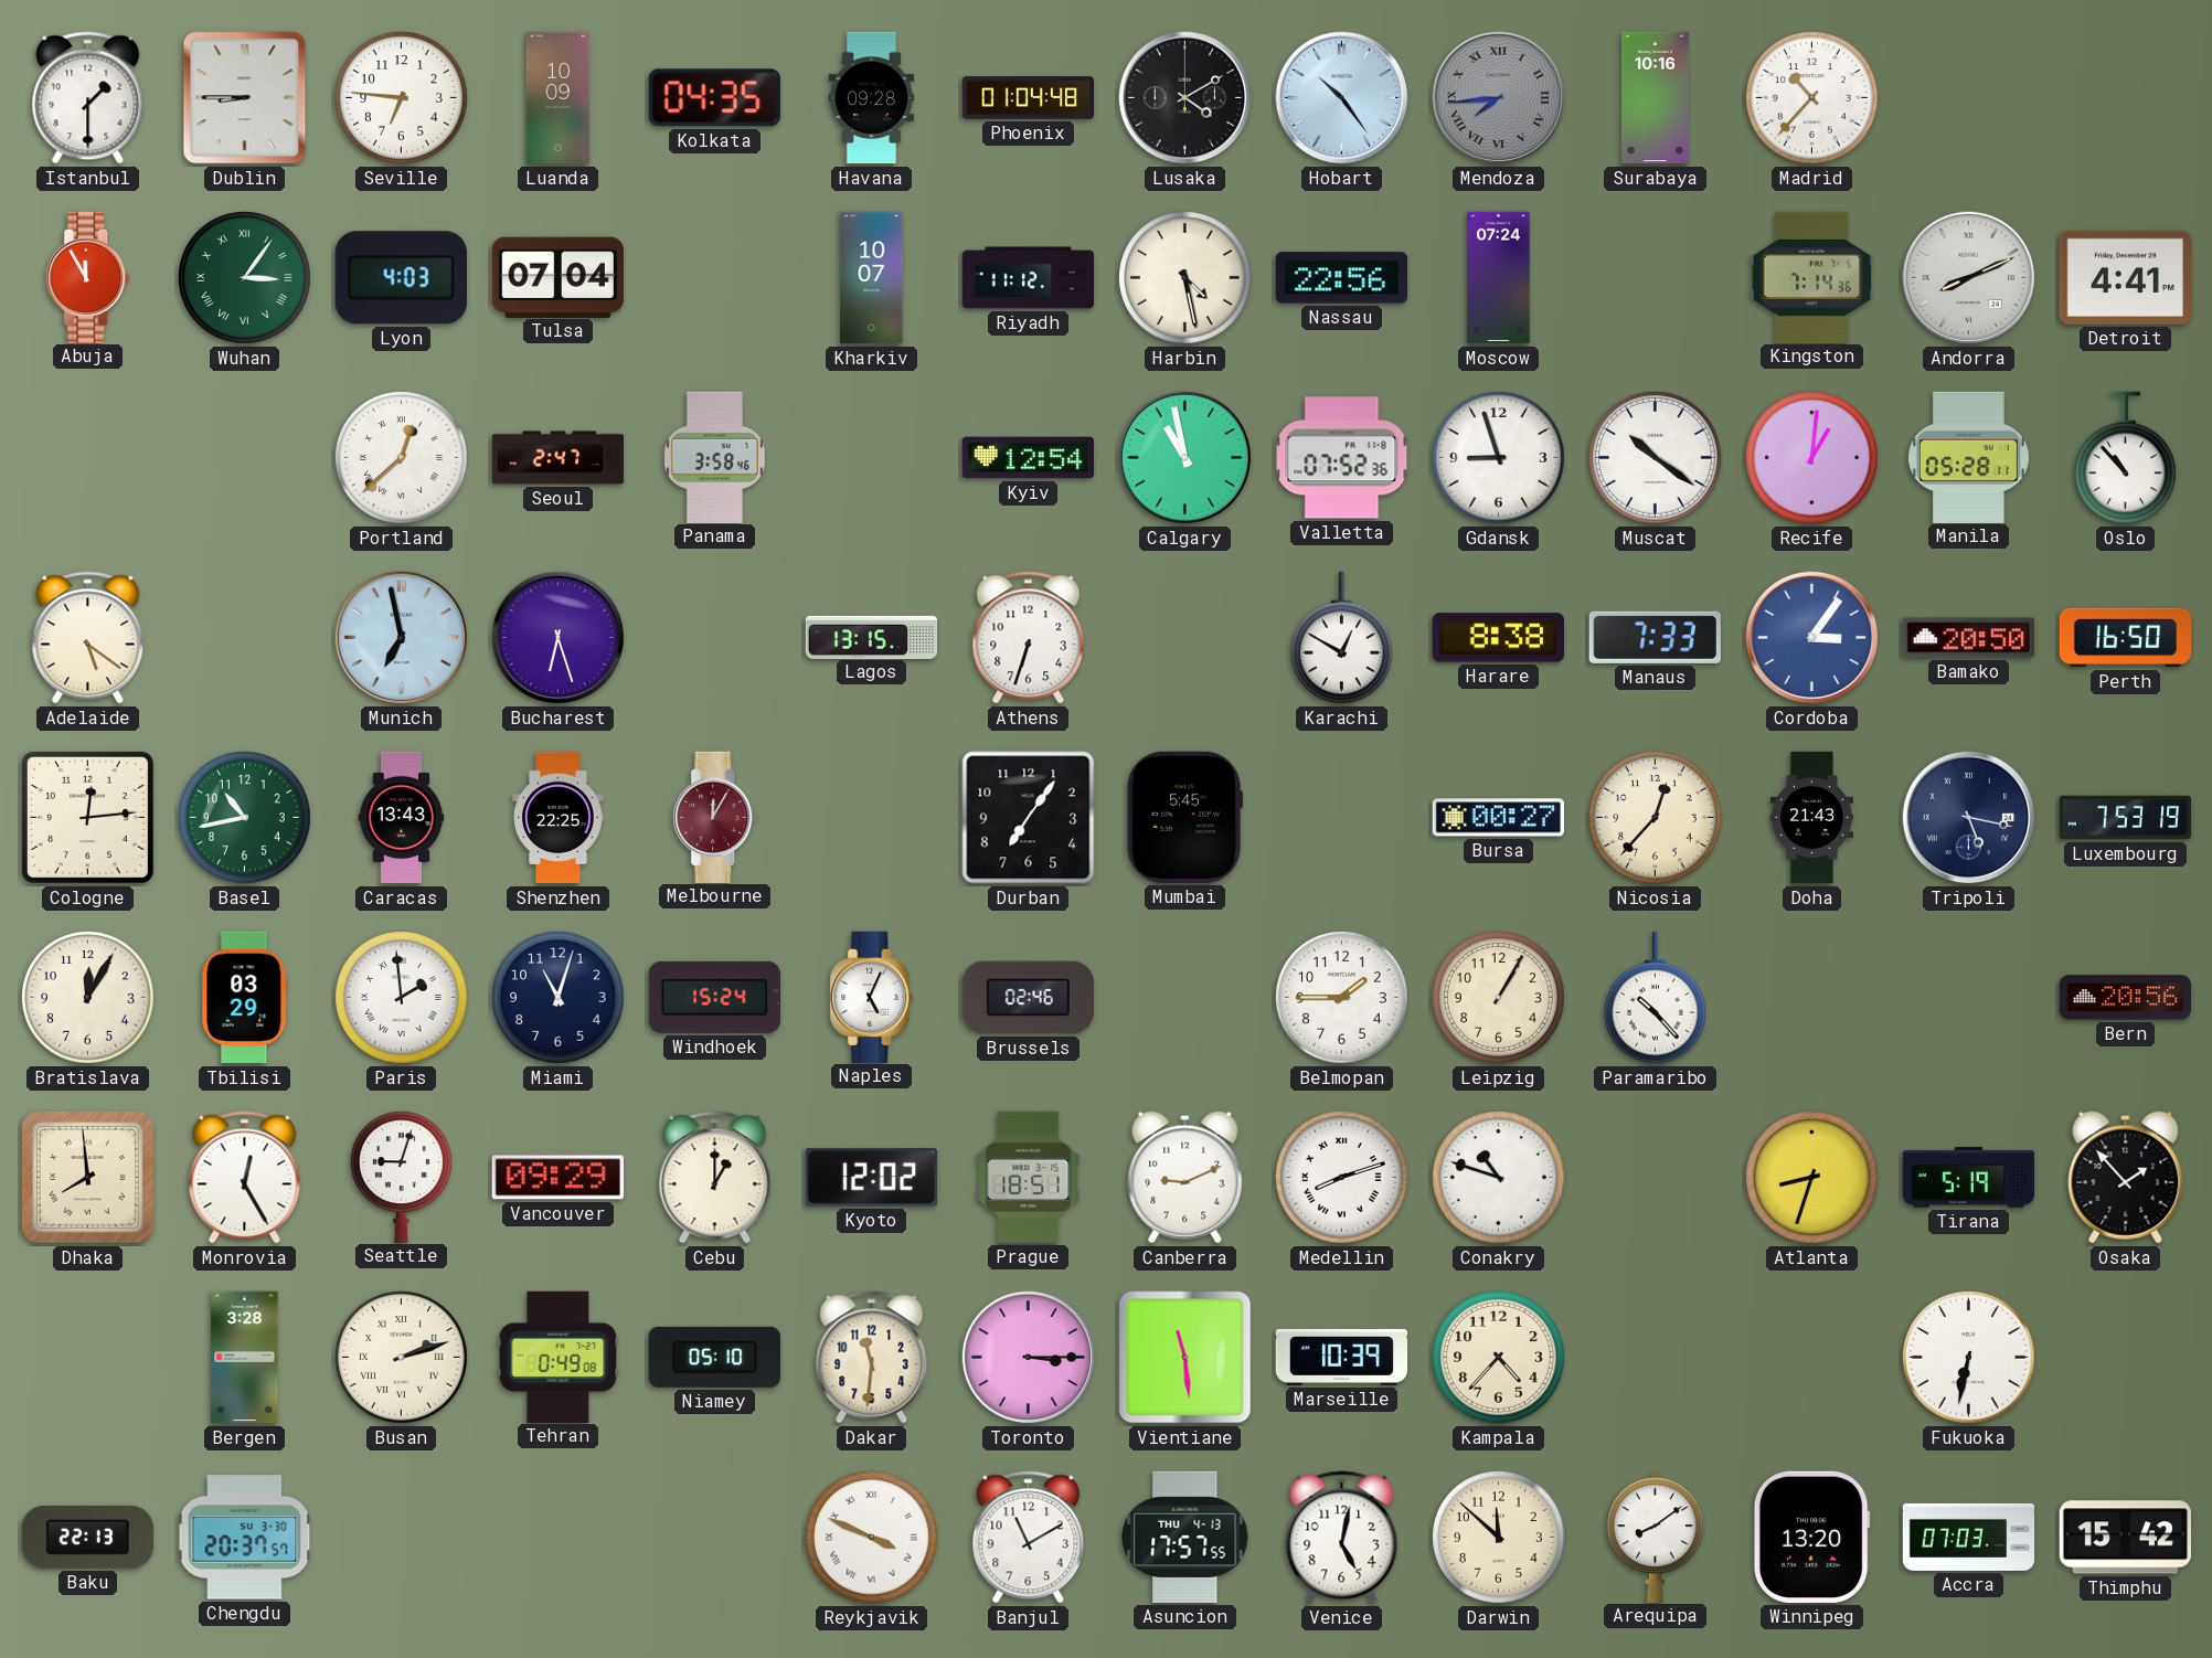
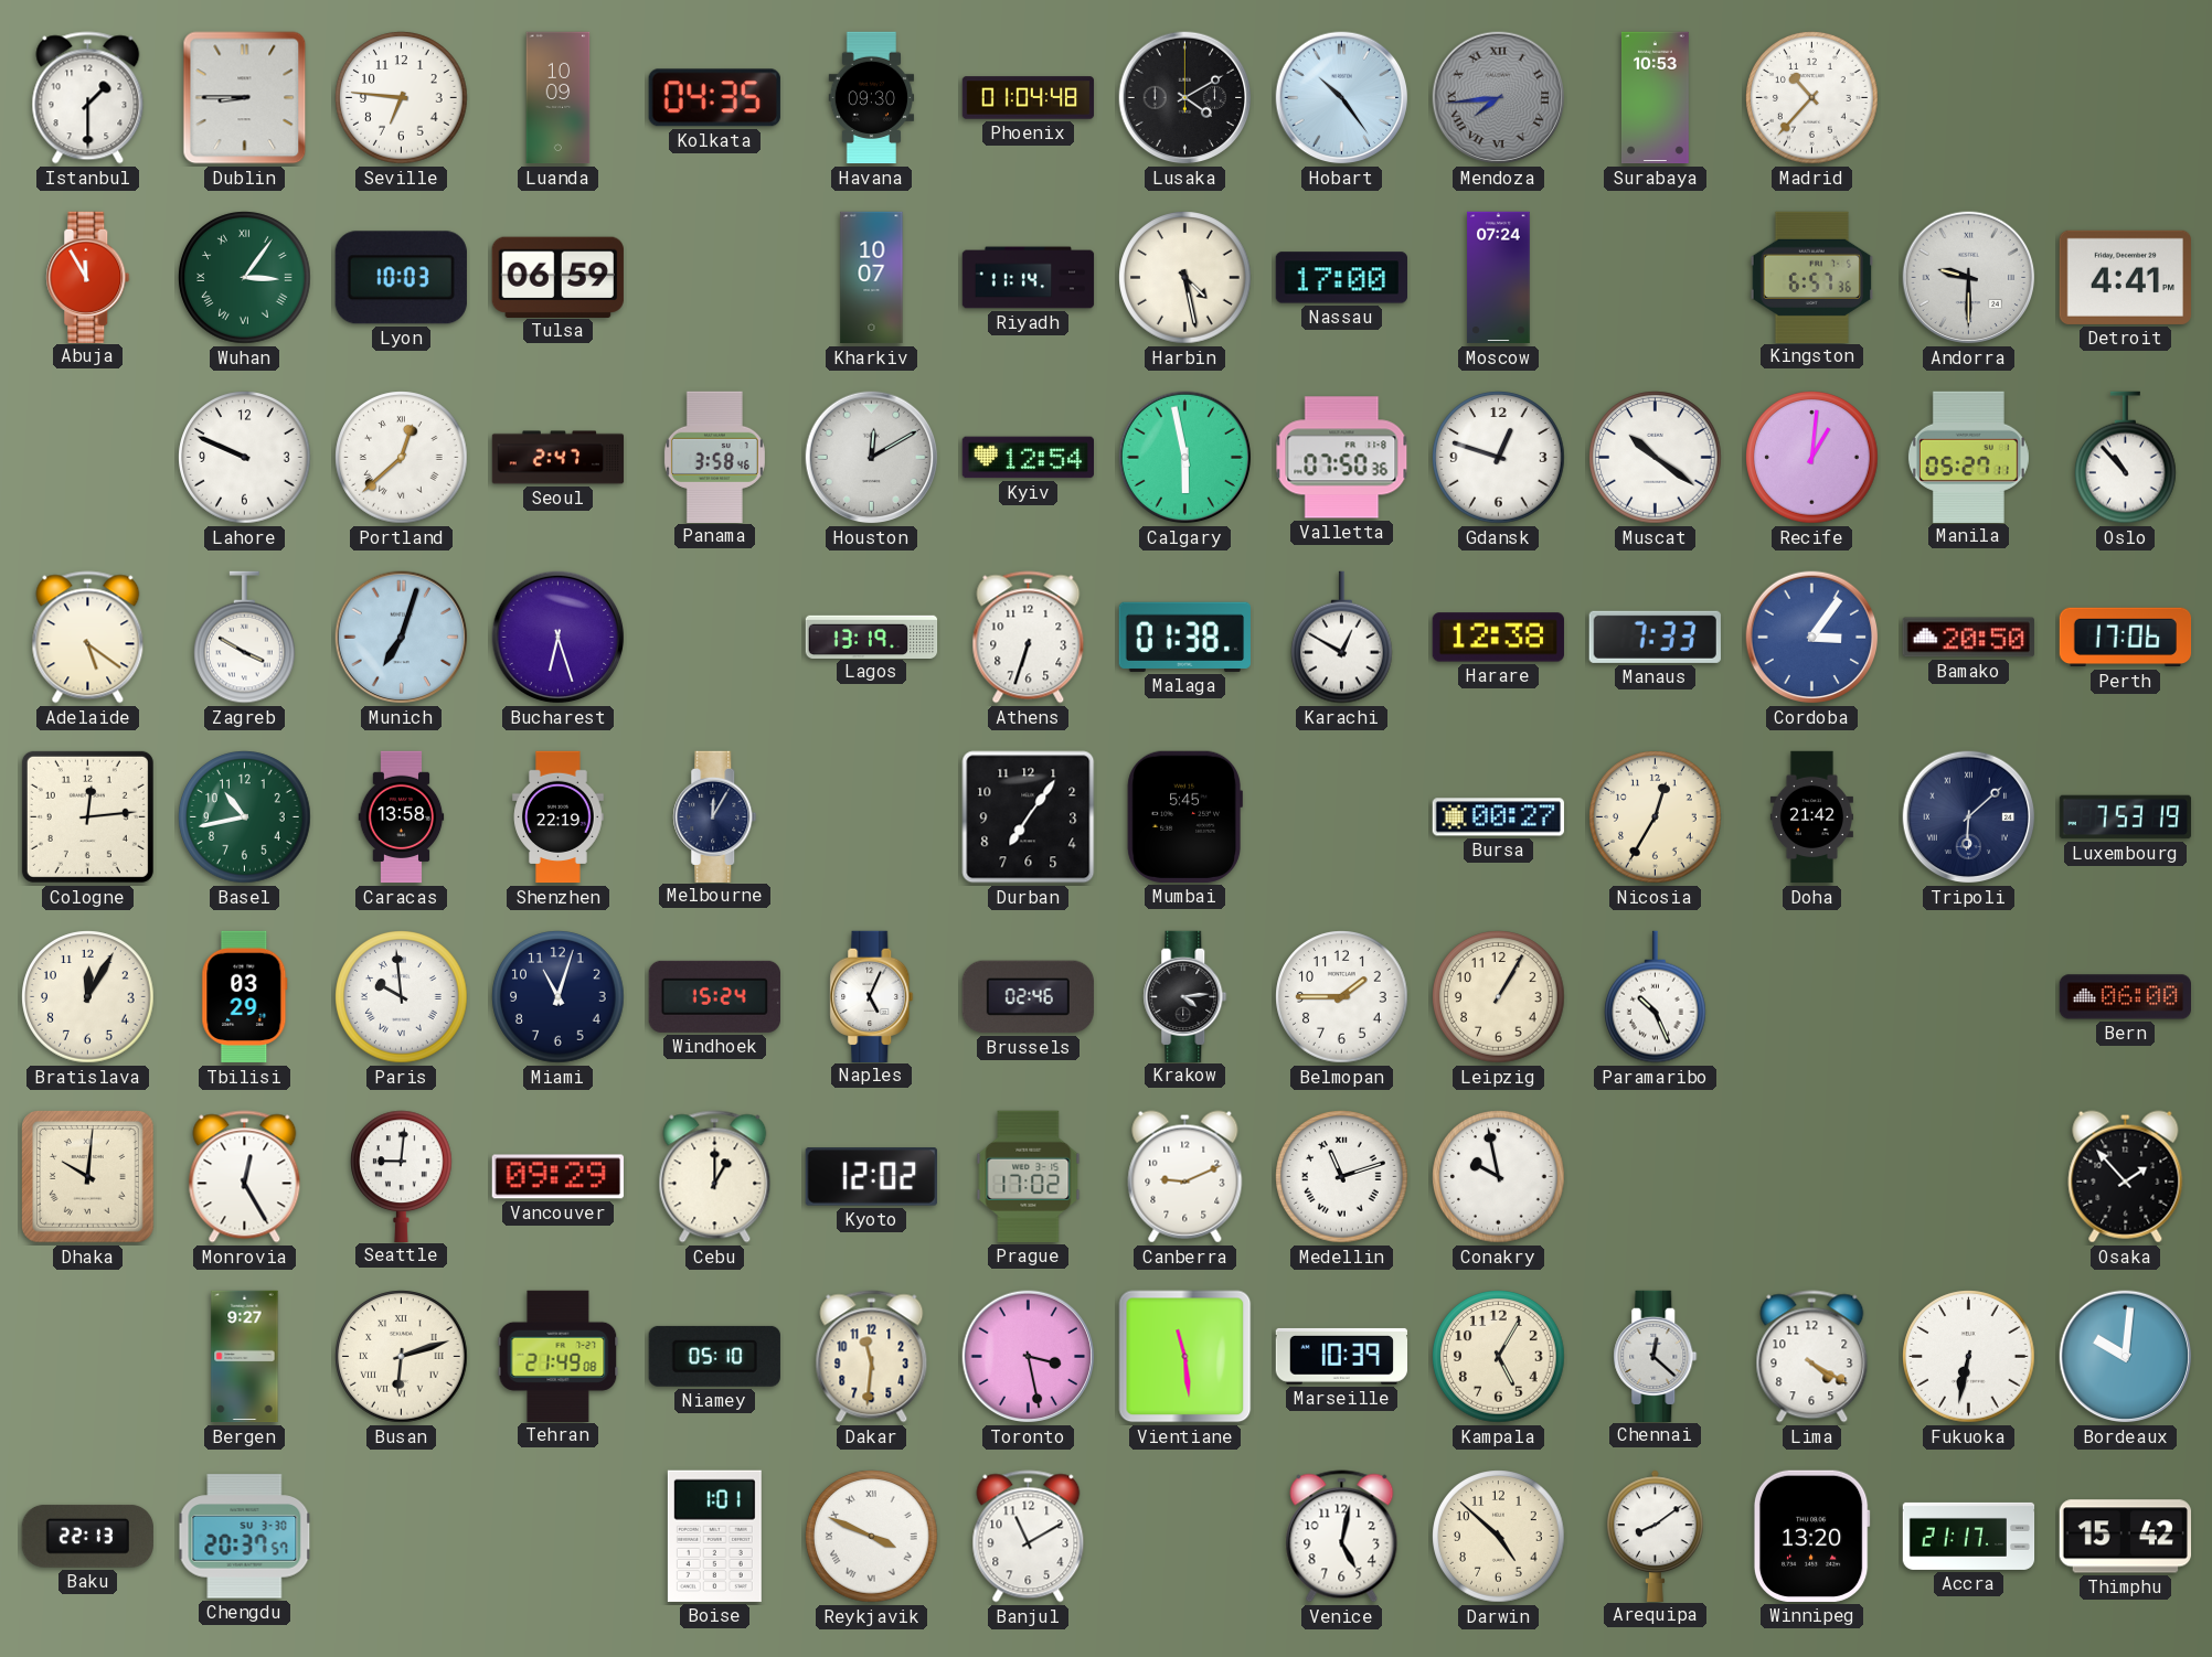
Havana: 09:28 -> 09:30
Surabaya: 10:16 -> 10:53
Lyon: 4:03 -> 10:03
Tulsa: 07:04 -> 06:59
Riyadh: 11:12 -> 11:14
Nassau: 22:56 -> 17:00
Kingston: 7:14 -> 6:57
Andorra: 8:11 -> 9:30
Lahore: none -> 9:49
Houston: none -> 12:10
Calgary: 10:58 -> 5:58
Valletta: 07:52 -> 07:50
Gdansk: 8:57 -> 12:48
Manila: 05:28 -> 05:27
Zagreb: none -> 3:50
Munich: 6:58 -> 7:03
Lagos: 13:15 -> 13:19
Malaga: none -> 01:38
Harare: 8:38 -> 12:38
Perth: 16:50 -> 17:06
Caracas: 13:43 -> 13:58
Shenzhen: 22:25 -> 22:19
Melbourne dial: burgundy -> navy
Nicosia: 12:37 -> 12:35
Doha: 21:43 -> 21:42
Tripoli: 5:17 -> 6:08
Paris: 1:59 -> 9:59
Krakow: none -> 4:14
Paramaribo: 10:23 -> 10:26
Bern: 20:56 -> 06:00
Dhaka: 7:59 -> 10:01
Seattle: 9:03 -> 9:01
Prague: 18:51 -> 17:02
Medellin: 8:12 -> 11:12
Conakry: 10:48 -> 9:58
Atlanta: 8:33 -> none
Tirana: 5:19 -> none
Bergen: 3:28 -> 9:27
Busan: 2:12 -> 6:12
Tehran: 0:49 -> 21:49
Toronto: 3:15 -> 3:28
Kampala: 4:37 -> 5:05
Chennai: none -> 12:22
Lima: none -> 4:20
Bordeaux: none -> 10:01
Boise: none -> 1:01
Asuncion: 17:57 -> none
Darwin: 11:52 -> 4:52
Accra: 07:03 -> 21:17
